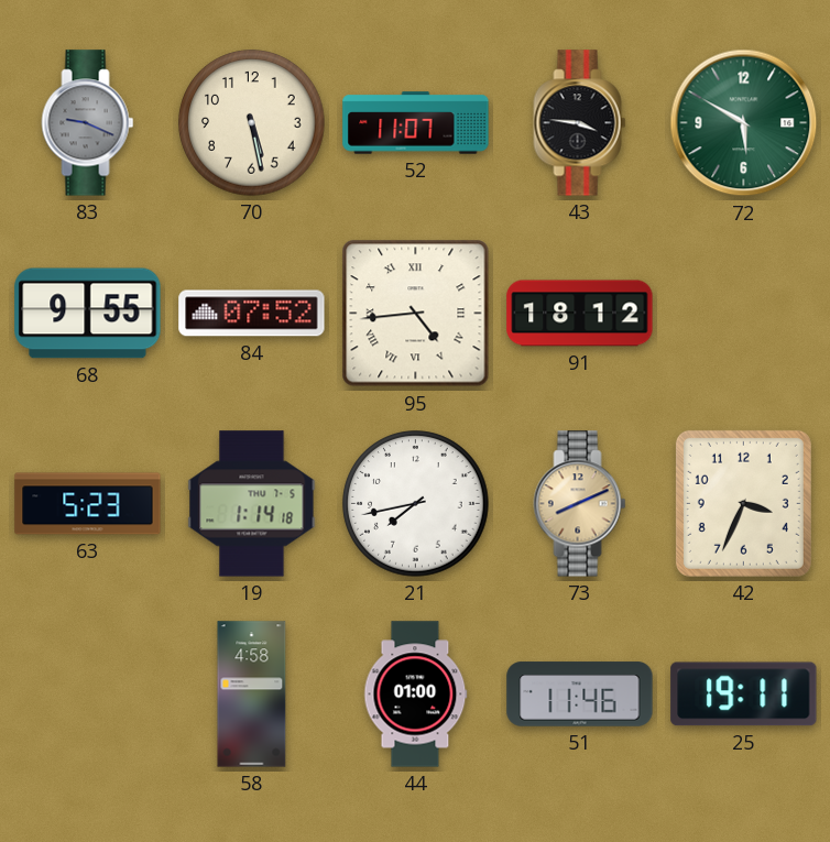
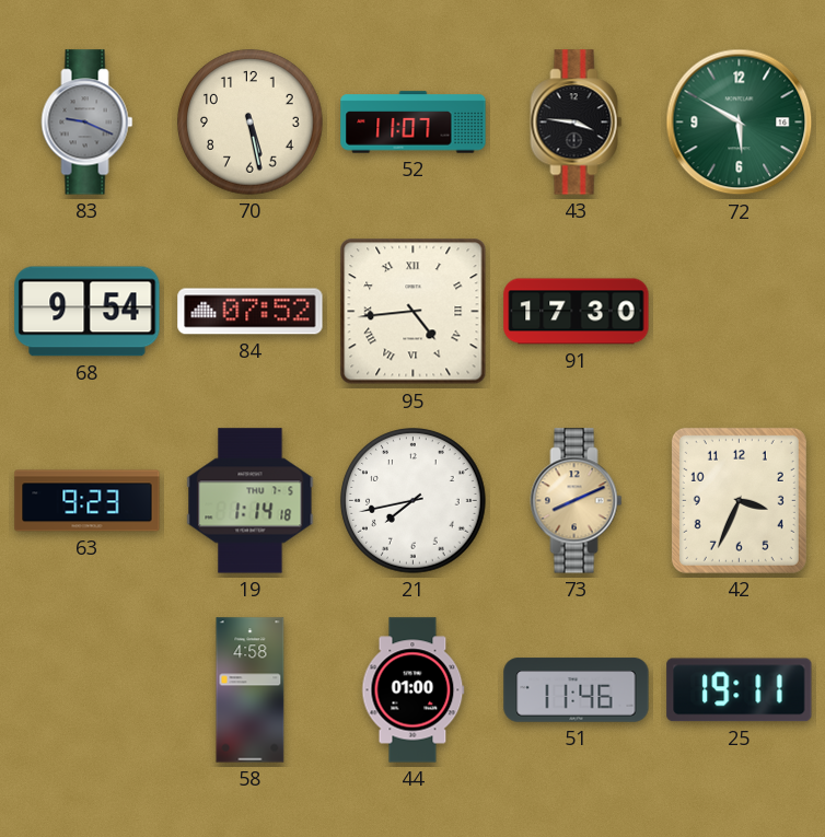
68: 9:55 -> 9:54
91: 18:12 -> 17:30
63: 5:23 -> 9:23
